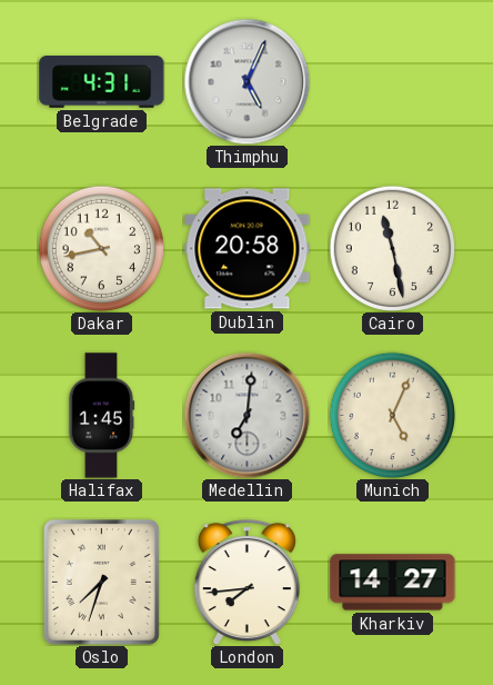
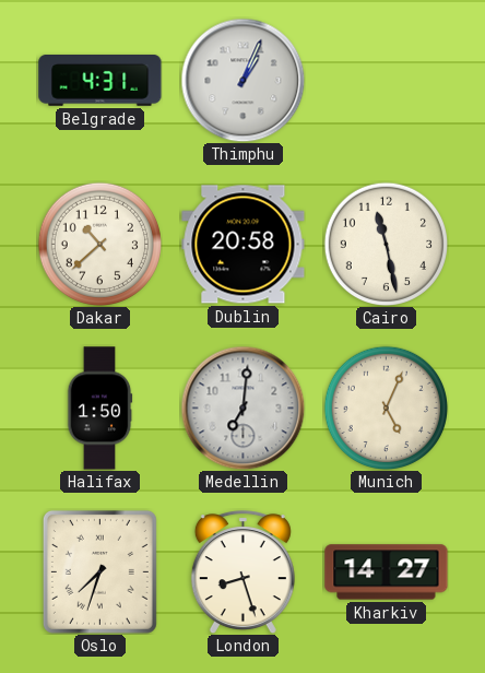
Thimphu: 5:04 -> 1:04
Dakar: 10:43 -> 10:38
Halifax: 1:45 -> 1:50
London: 7:44 -> 8:27
